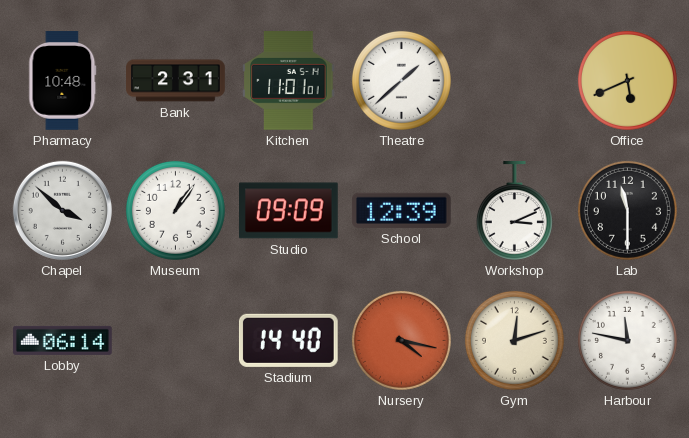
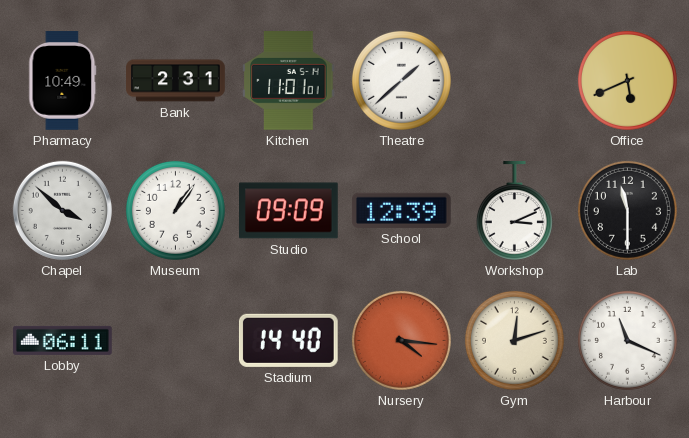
Pharmacy: 10:48 -> 10:49
Lobby: 06:14 -> 06:11
Nursery: 4:17 -> 4:16
Harbour: 11:47 -> 11:19
